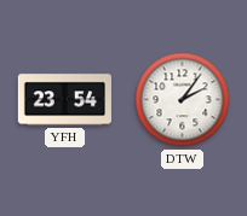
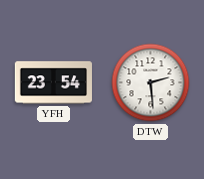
DTW: 2:06 -> 2:29
